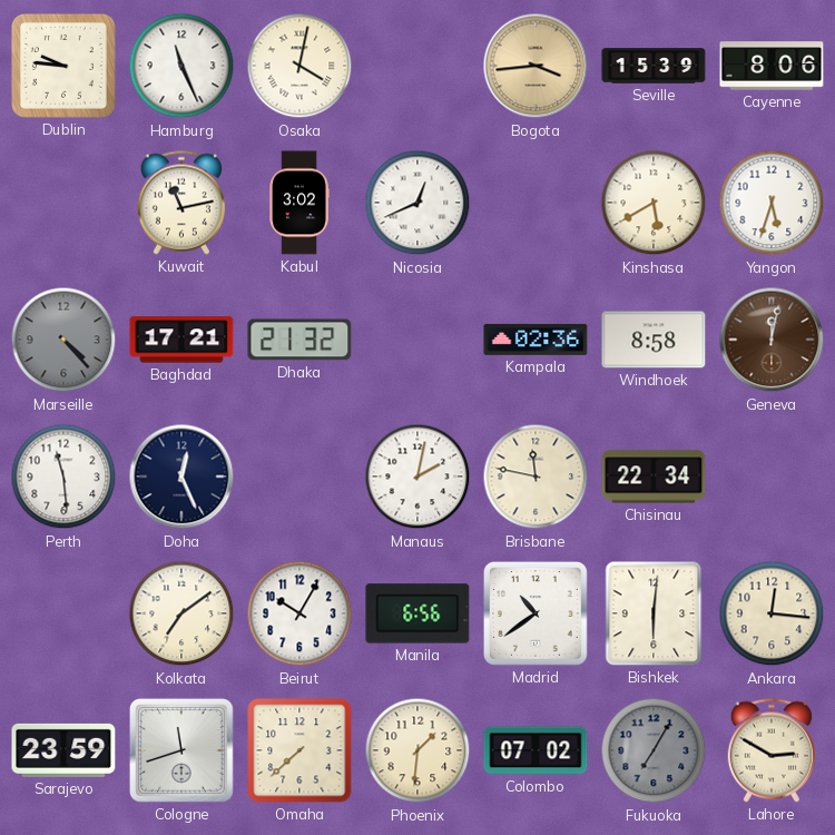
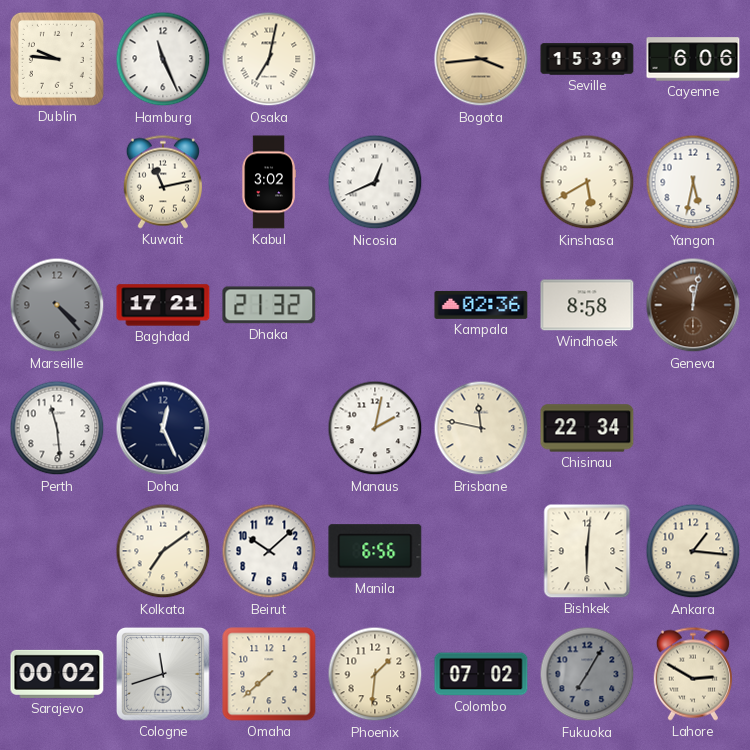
Osaka: 4:02 -> 7:02
Cayenne: 8:06 -> 6:06
Yangon: 5:33 -> 5:32
Beirut: 10:05 -> 10:08
Madrid: 10:39 -> none
Ankara: 12:16 -> 1:16
Sarajevo: 23:59 -> 00:02
